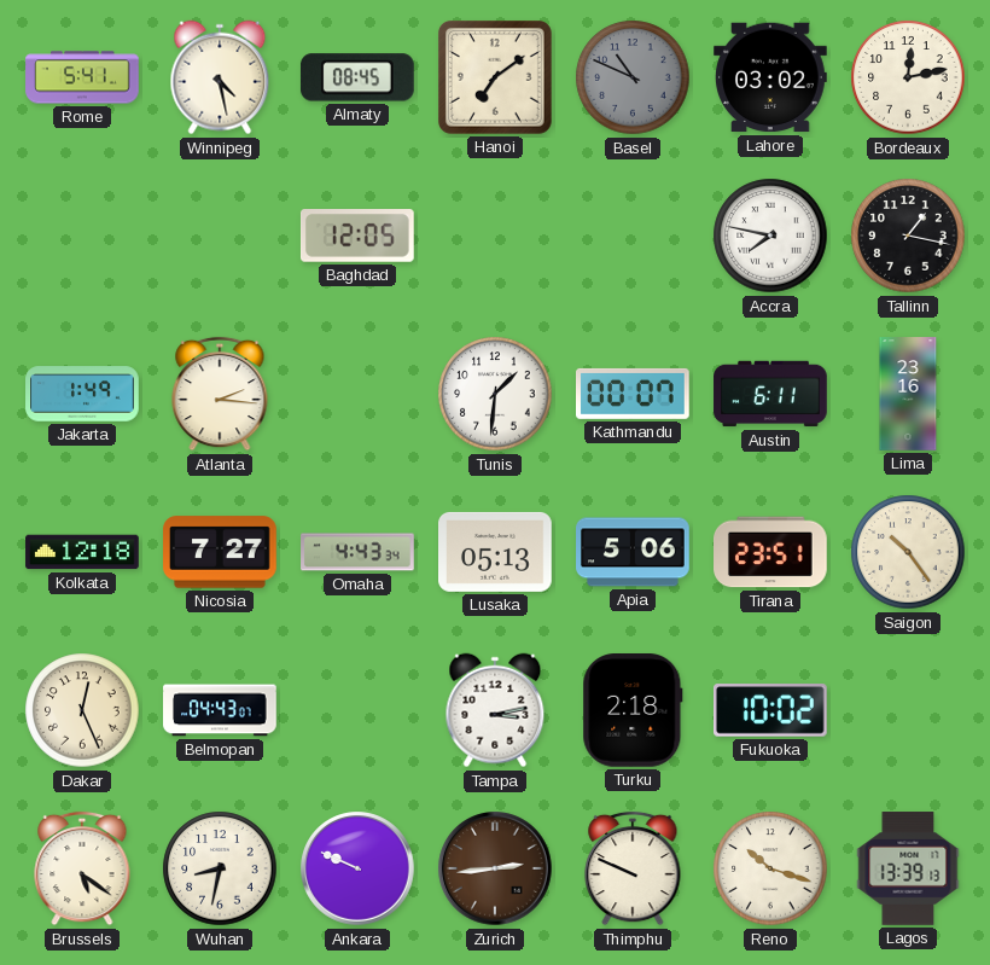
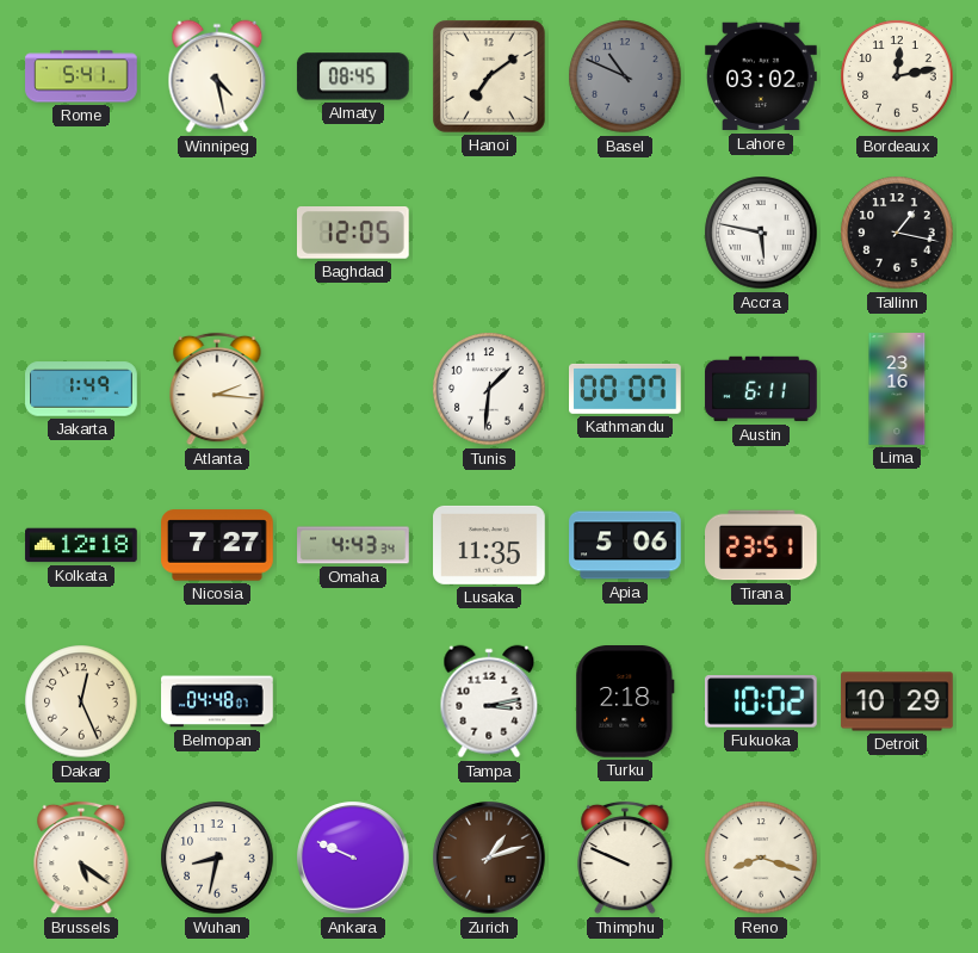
Accra: 7:47 -> 5:47
Lusaka: 05:13 -> 11:35
Saigon: 10:24 -> none
Belmopan: 04:43 -> 04:48
Detroit: none -> 10:29
Zurich: 2:44 -> 1:12
Reno: 10:18 -> 8:18
Lagos: 13:39 -> none
